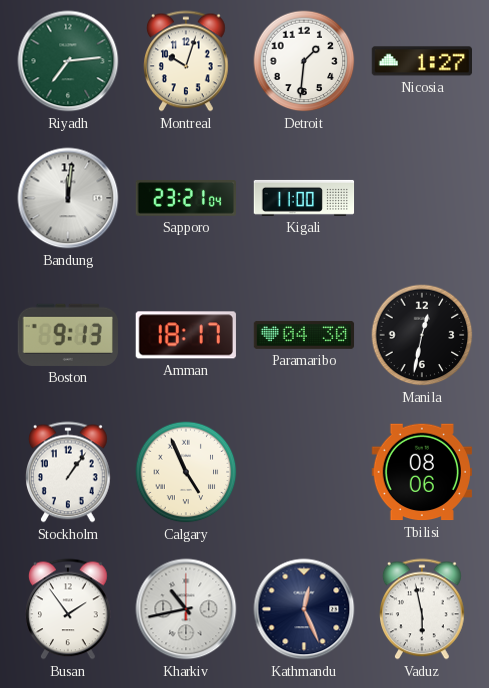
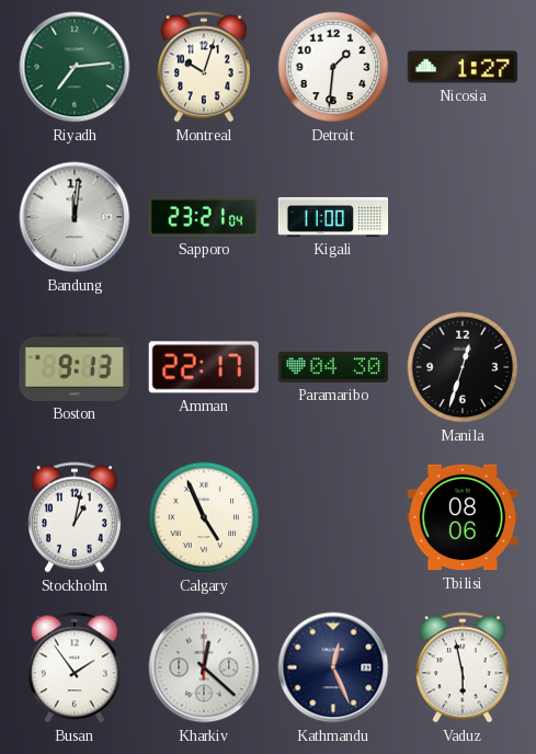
Amman: 18:17 -> 22:17
Manila: 12:32 -> 12:33
Stockholm: 1:06 -> 1:02
Kharkiv: 10:43 -> 12:22
